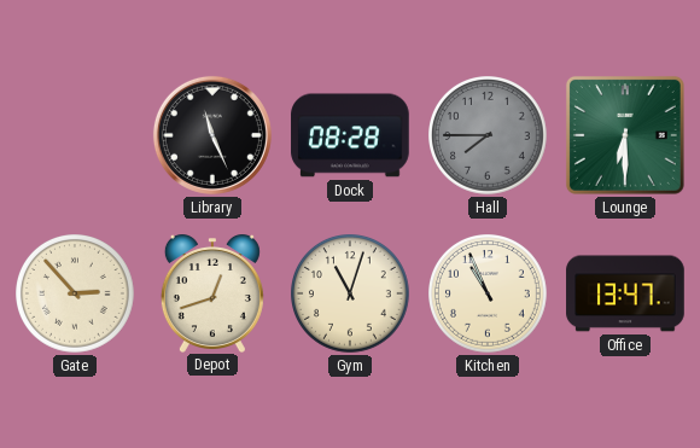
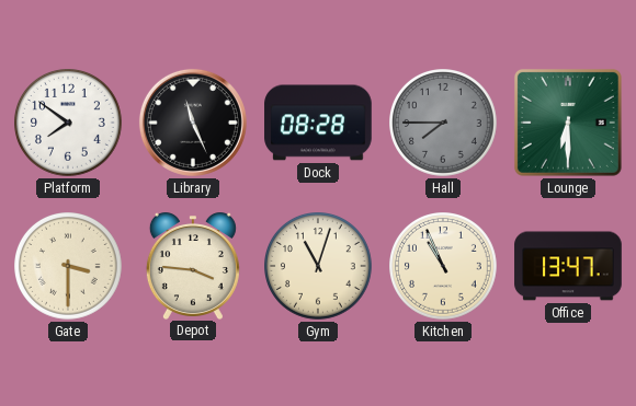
Platform: none -> 7:51
Gate: 2:53 -> 3:30
Depot: 12:42 -> 3:46
